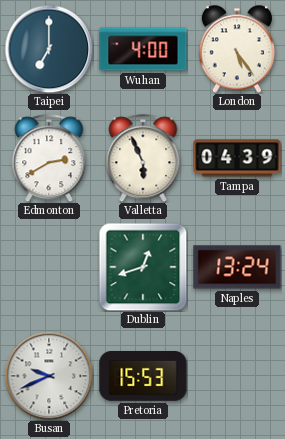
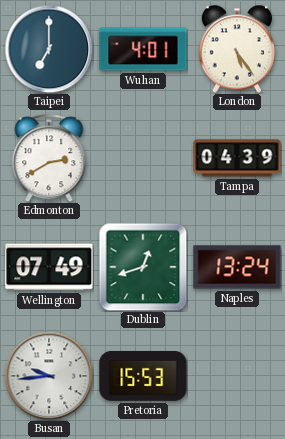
Wuhan: 4:00 -> 4:01
Valletta: 5:56 -> none
Wellington: none -> 07:49
Busan: 9:41 -> 9:44
